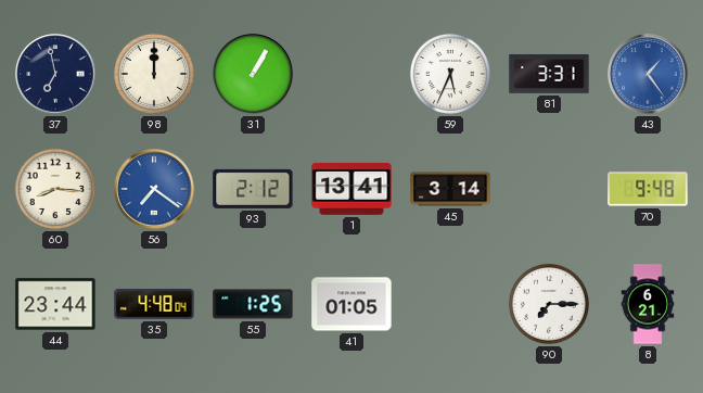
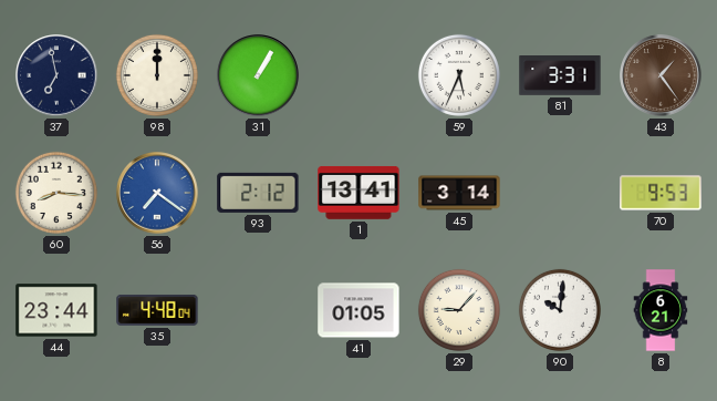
43 dial: blue -> brown
70: 9:48 -> 9:53
55: 1:25 -> none
29: none -> 9:07
90: 7:15 -> 10:01
